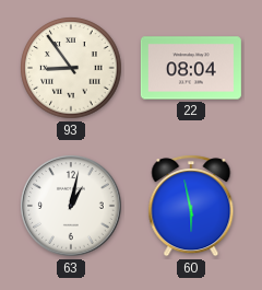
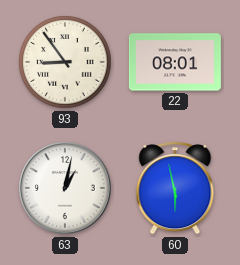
22: 08:04 -> 08:01
